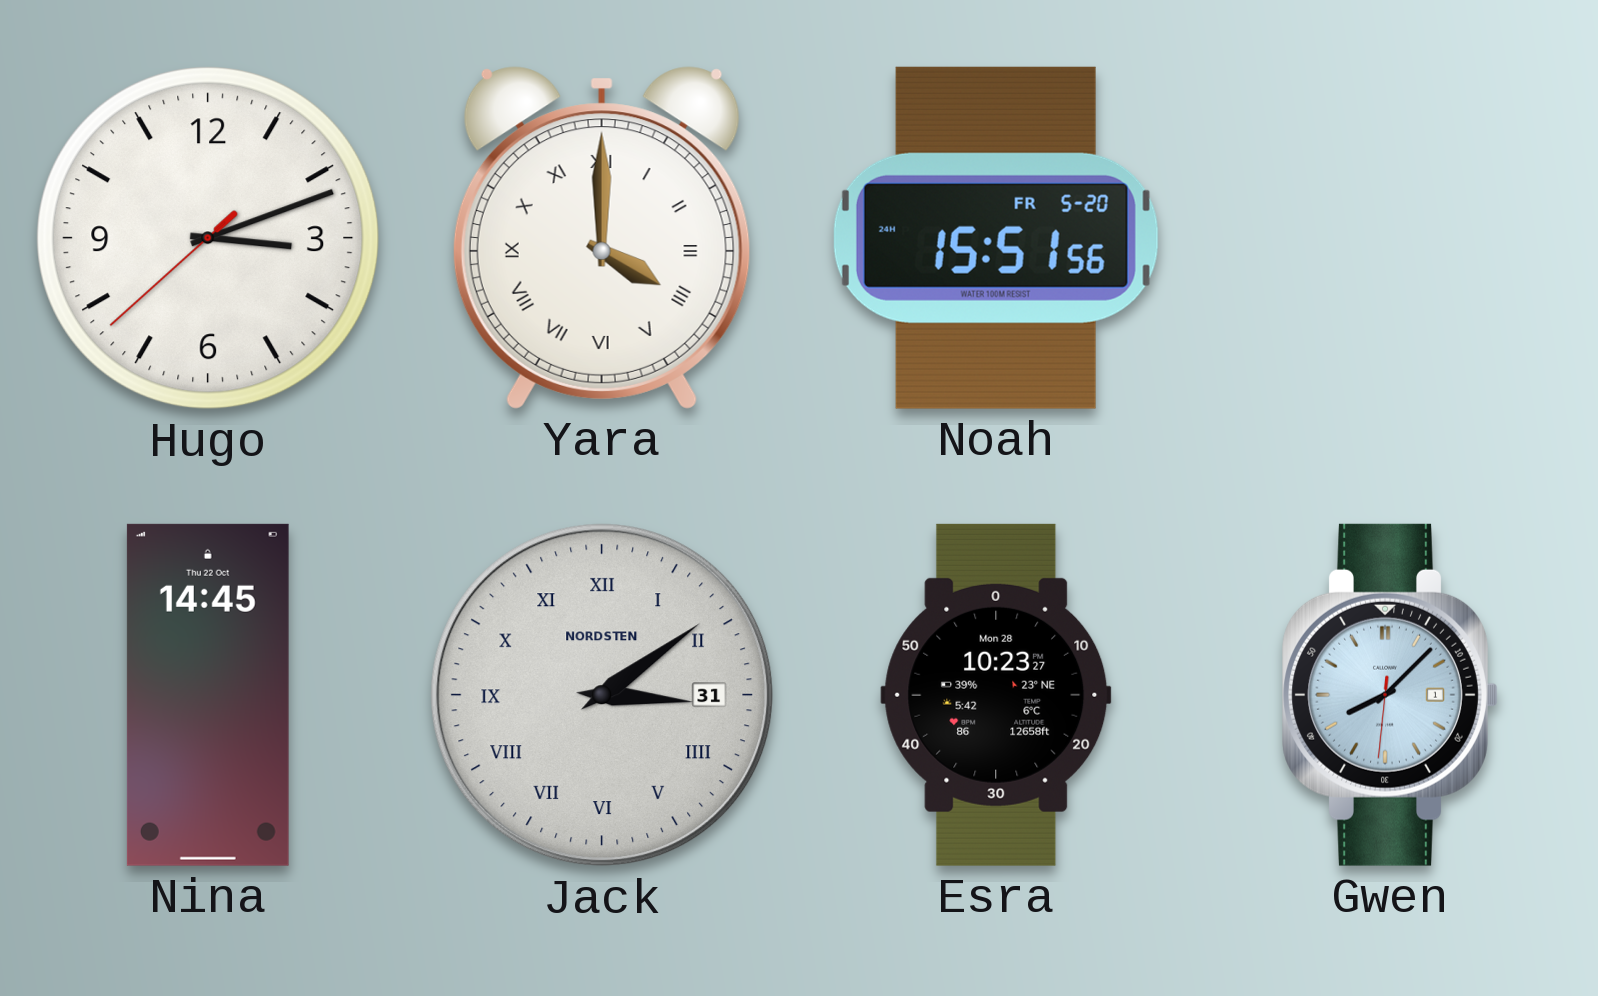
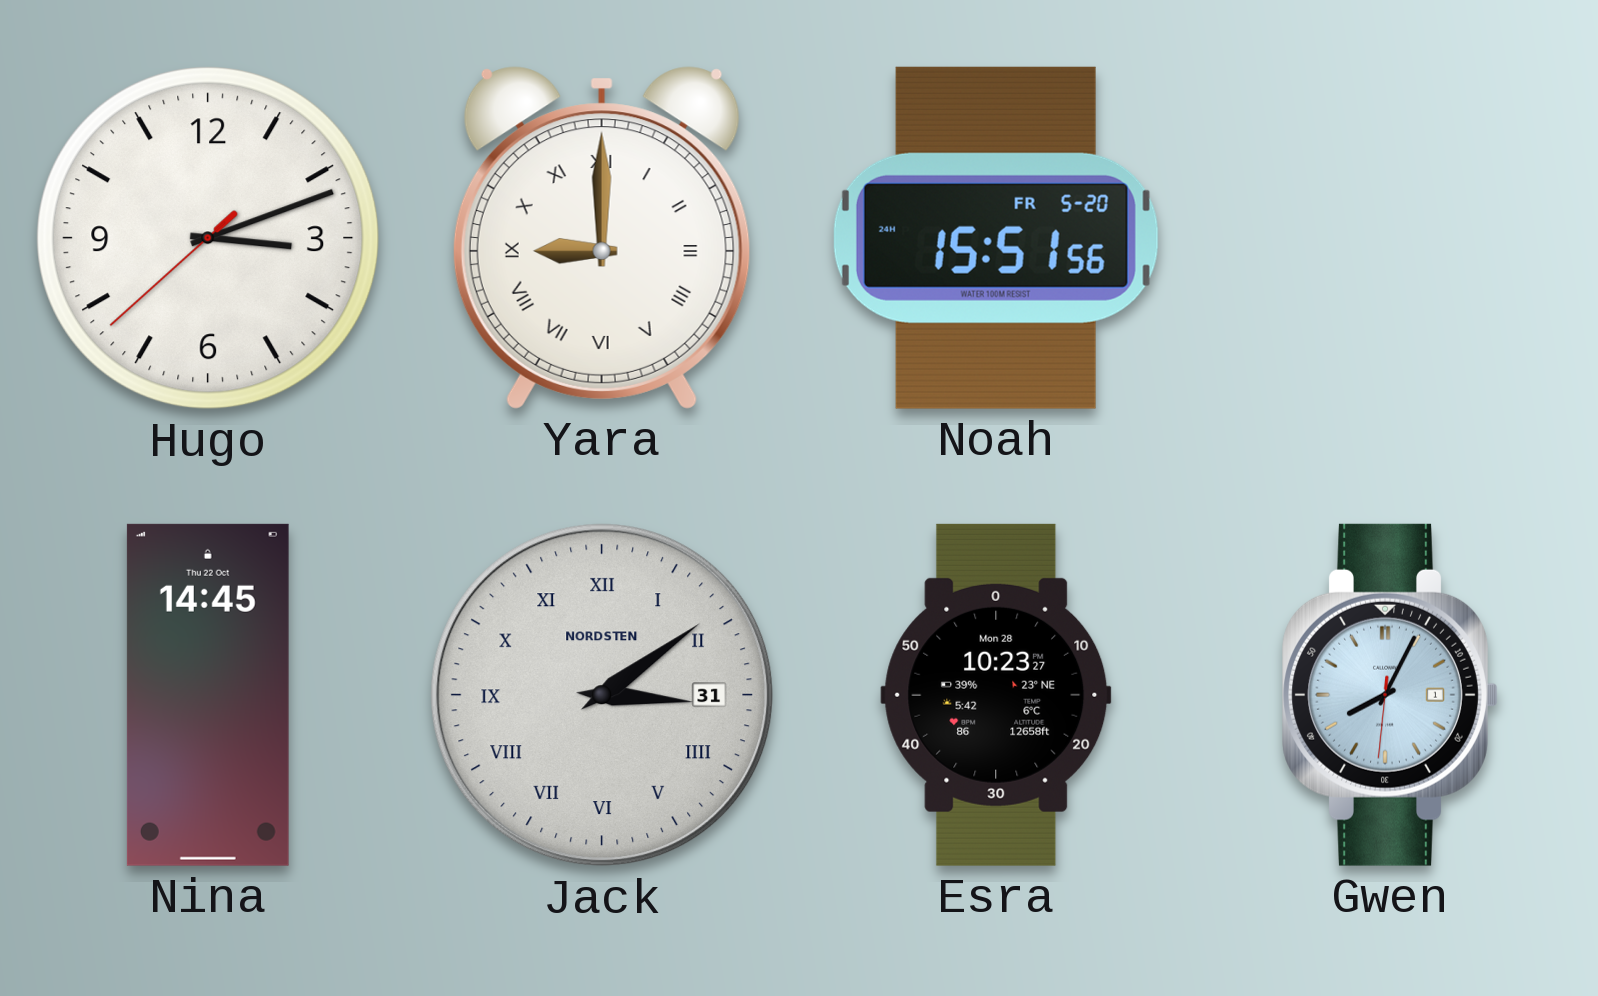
Yara: 4:00 -> 9:00
Gwen: 8:07 -> 8:04
